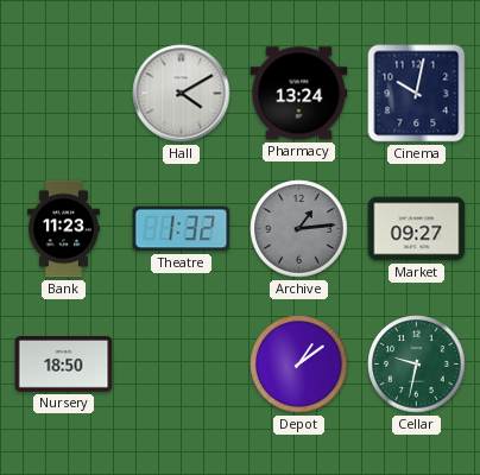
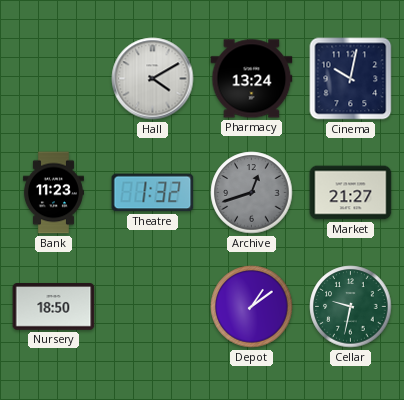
Archive: 1:14 -> 12:42
Market: 09:27 -> 21:27
